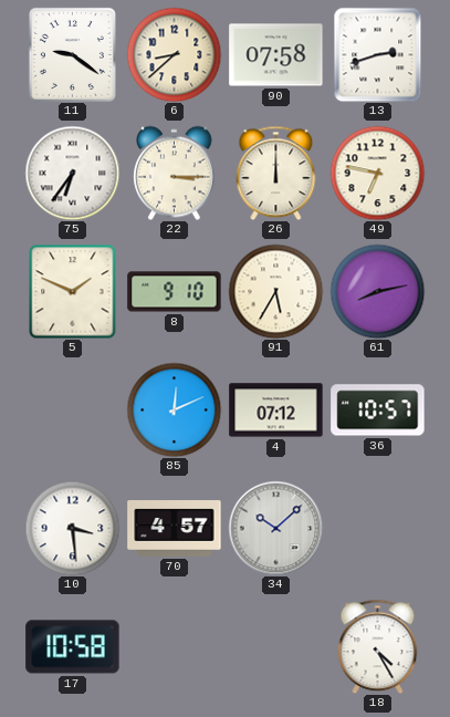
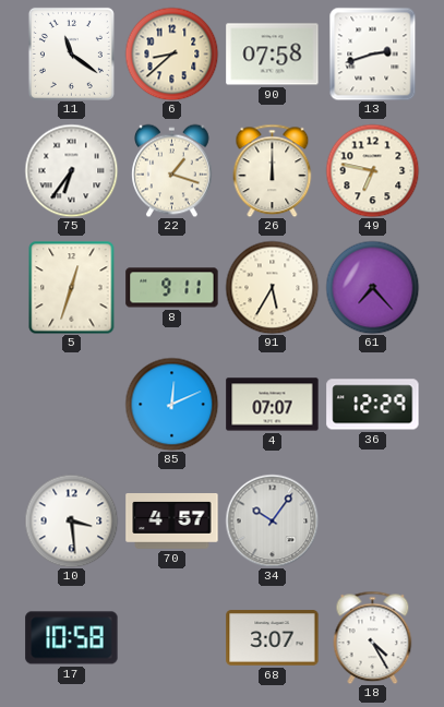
11: 9:21 -> 11:21
22: 3:15 -> 1:18
5: 1:49 -> 12:33
8: 9:10 -> 9:11
61: 8:13 -> 7:23
4: 07:12 -> 07:07
36: 10:57 -> 12:29
34: 10:08 -> 10:06
68: none -> 3:07
